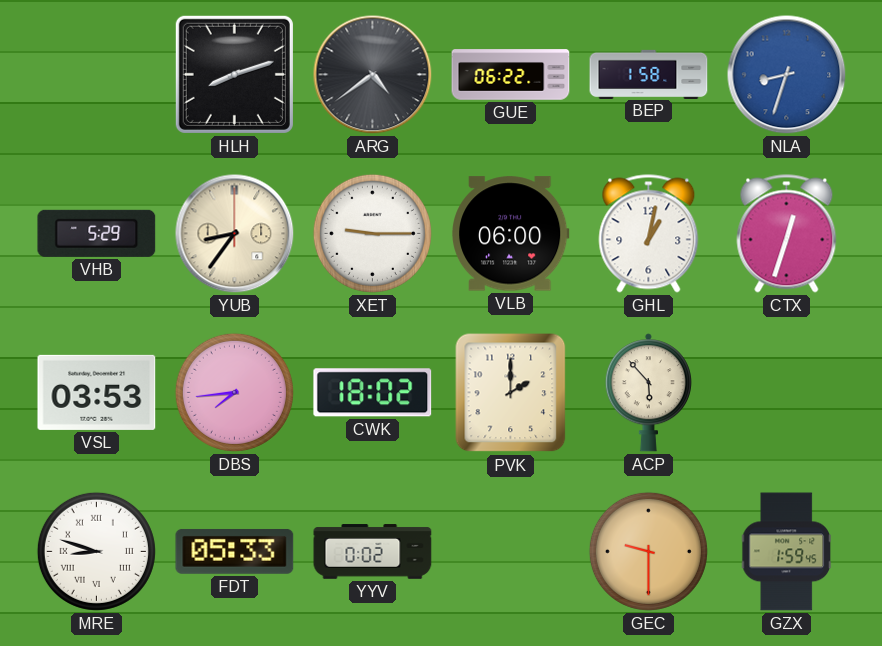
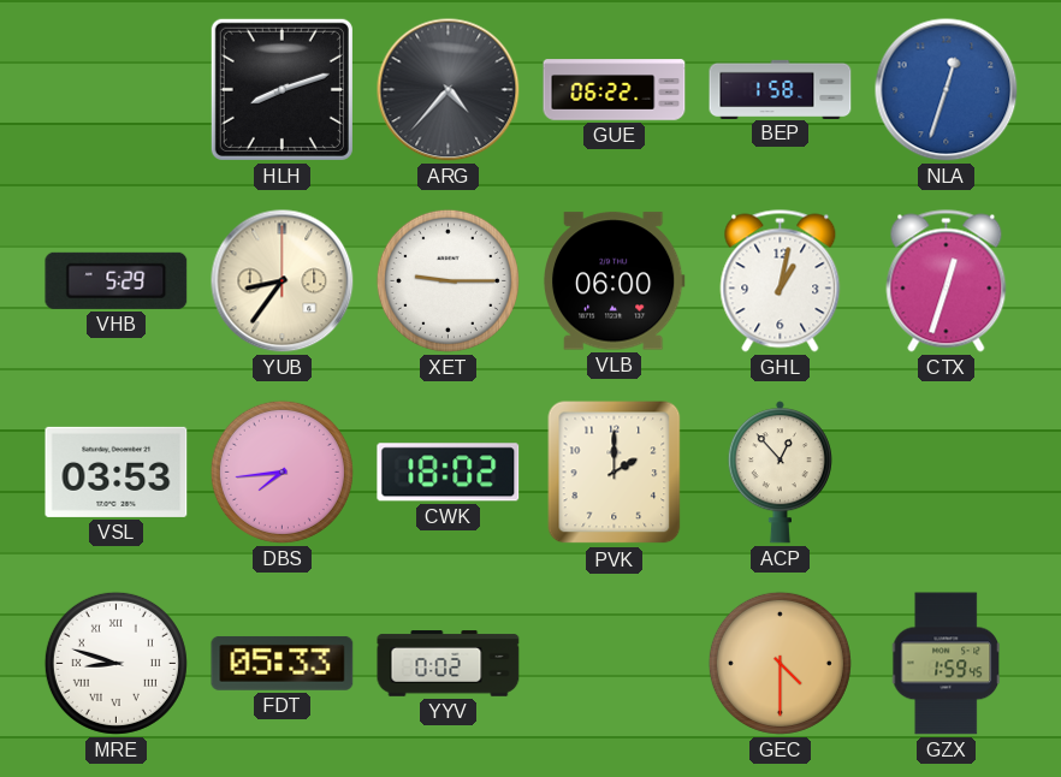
ARG: 4:39 -> 4:37
NLA: 8:33 -> 12:33
ACP: 5:53 -> 12:53
GEC: 9:30 -> 4:30
